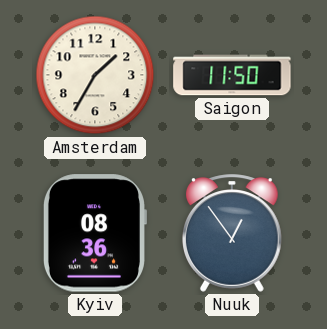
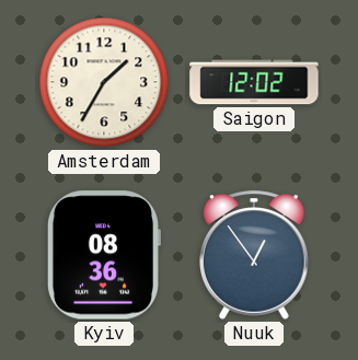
Saigon: 11:50 -> 12:02
